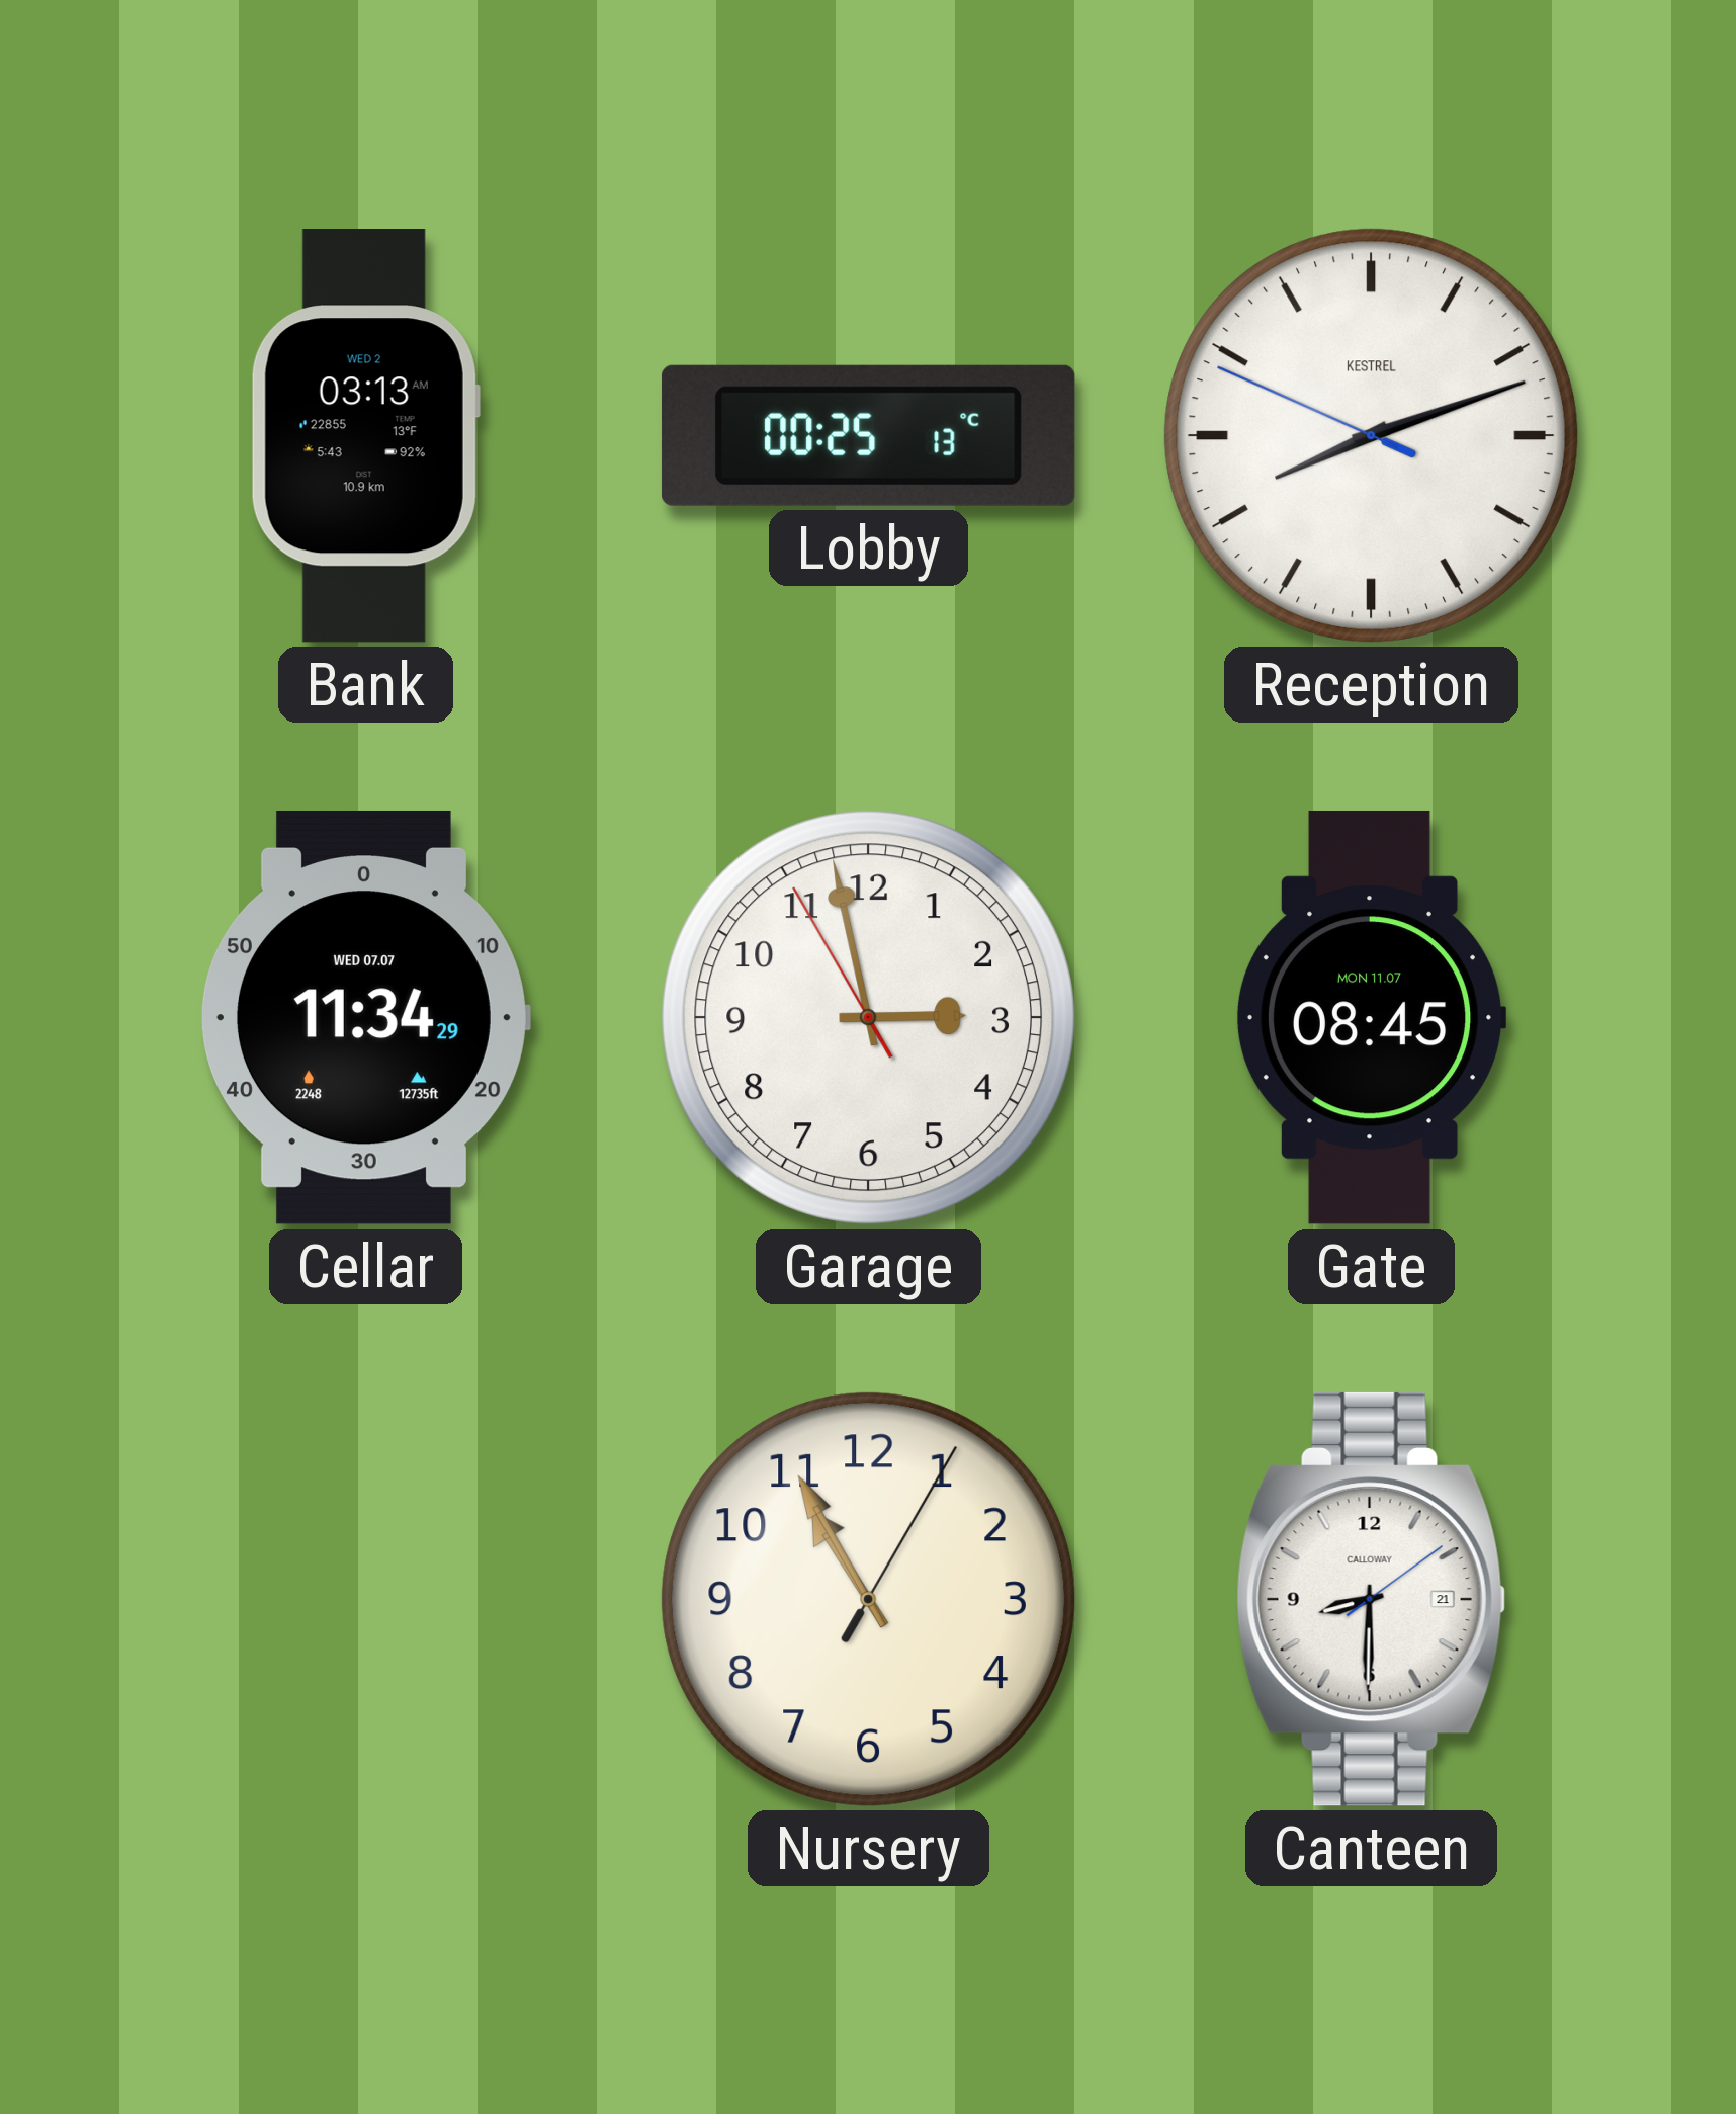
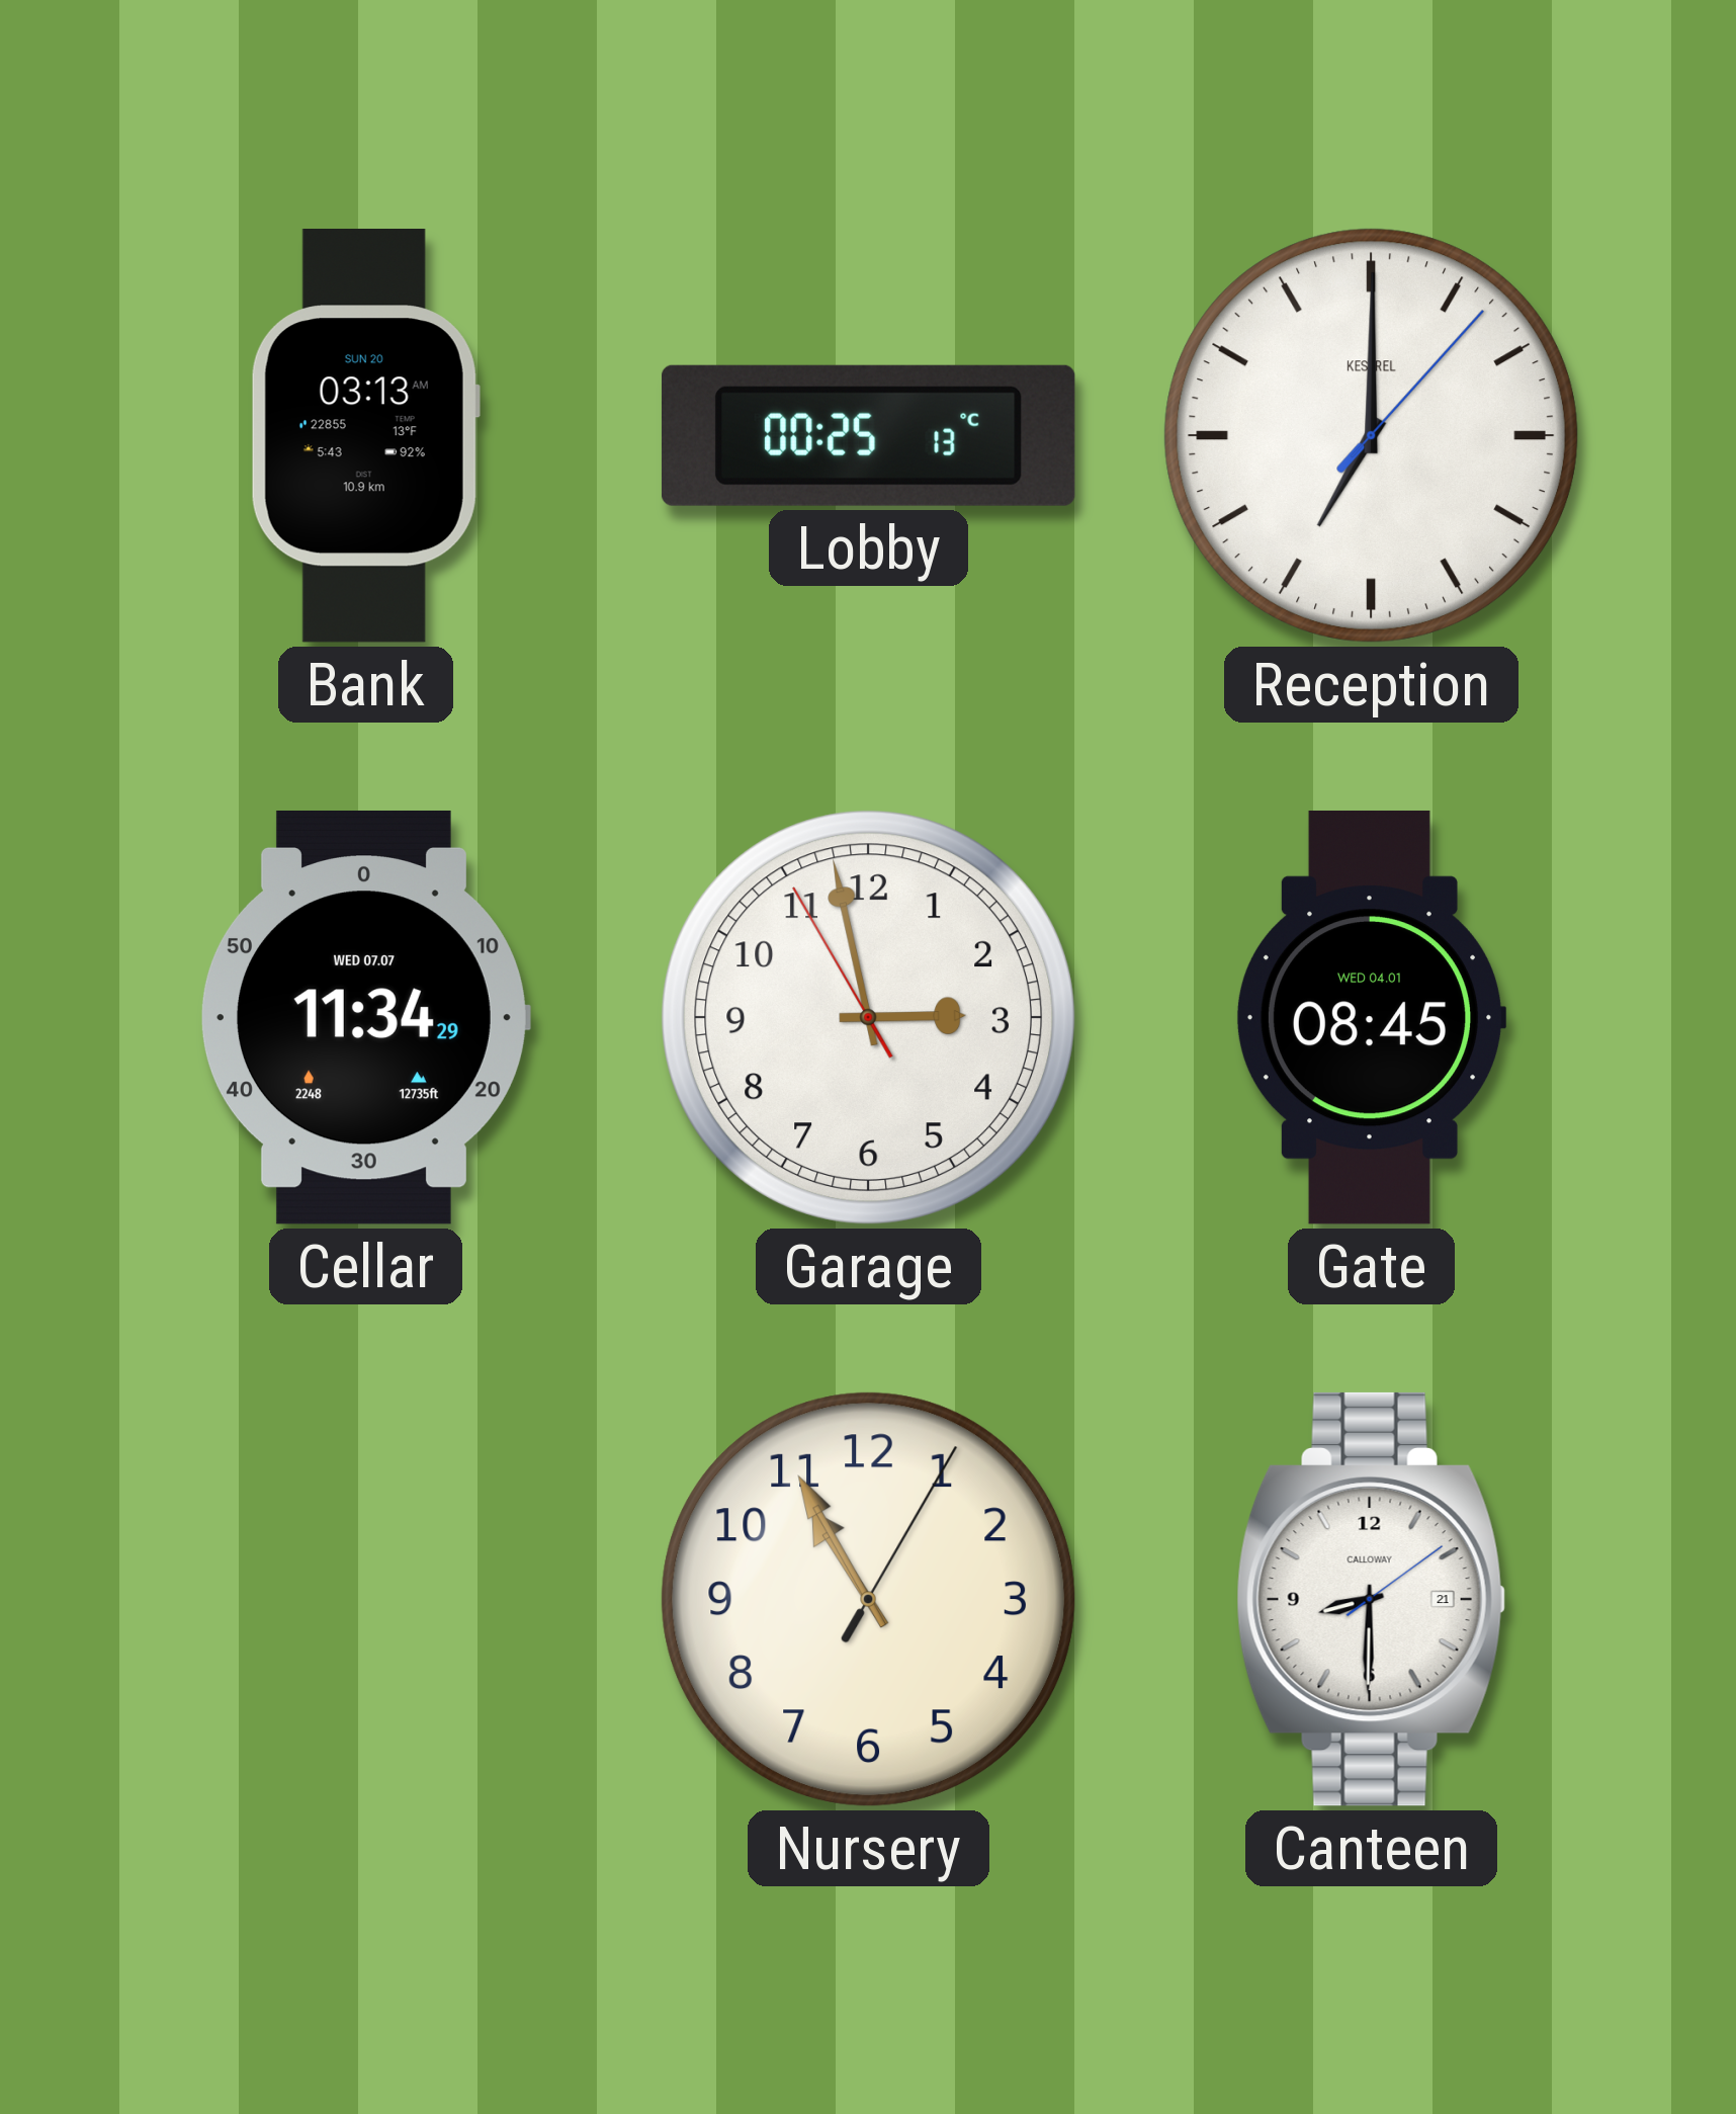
Bank date: WED 2 -> SUN 20
Reception: 8:11 -> 7:00
Gate date: MON 11.07 -> WED 04.01
